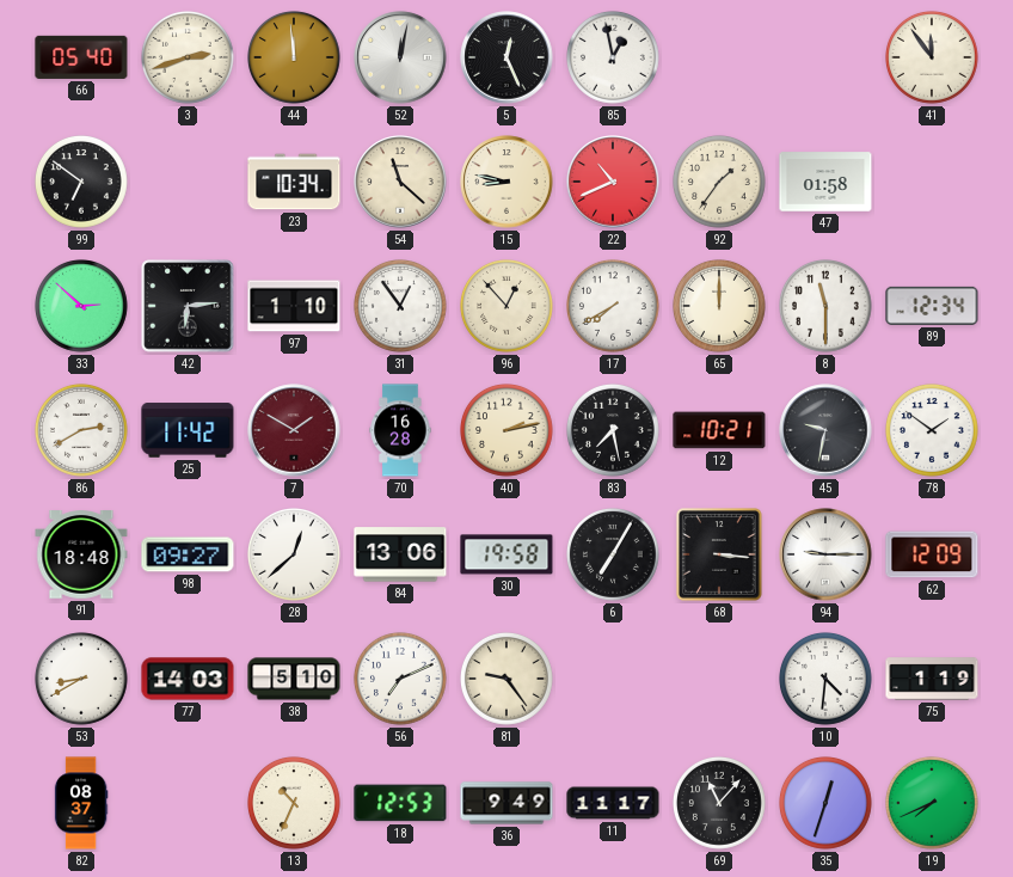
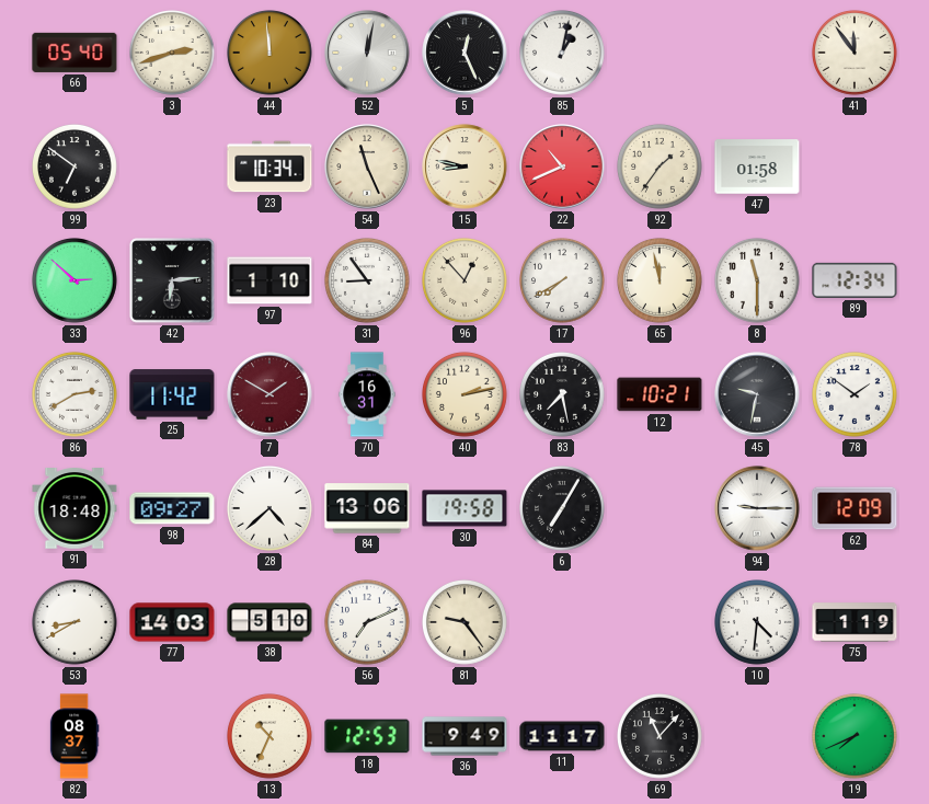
85: 12:58 -> 1:02
54: 11:22 -> 11:26
31: 12:54 -> 8:54
65: 12:00 -> 11:58
70: 16:28 -> 16:31
28: 12:38 -> 4:38
68: 3:16 -> none
35: 12:33 -> none
